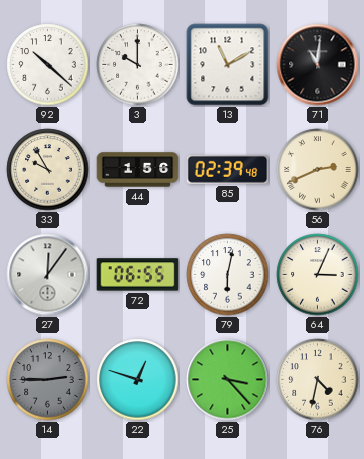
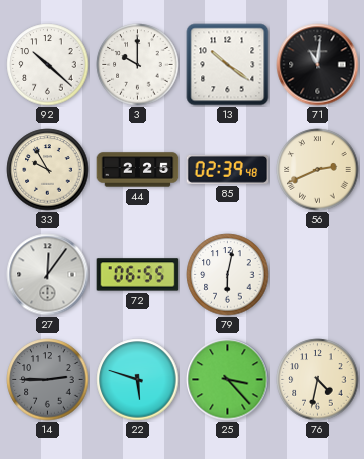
13: 11:10 -> 10:21
44: 1:56 -> 2:25
64: 3:04 -> none
22: 12:48 -> 5:48
